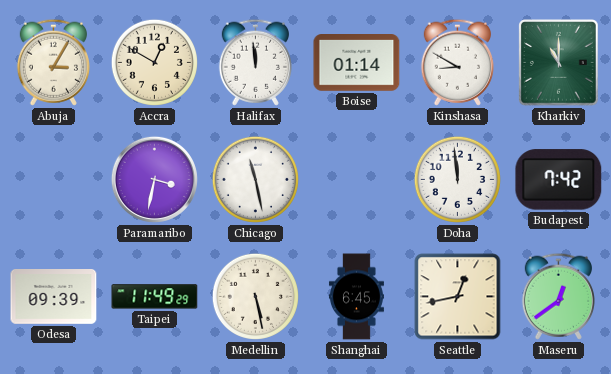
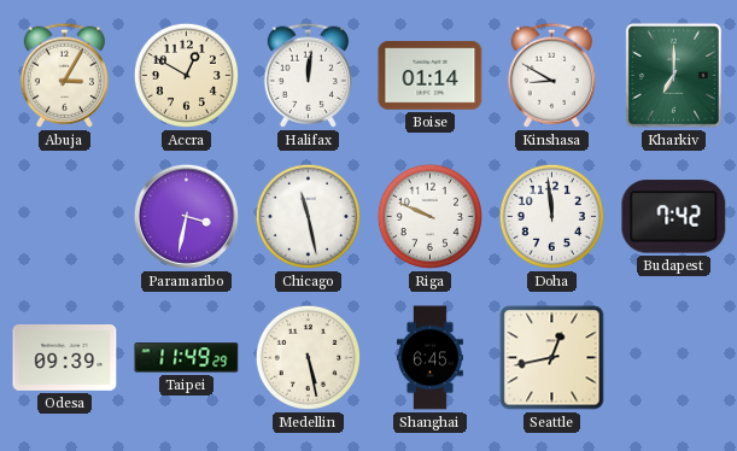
Halifax: 11:59 -> 12:01
Kharkiv: 11:00 -> 7:00
Riga: none -> 9:49
Maseru: 12:39 -> none
